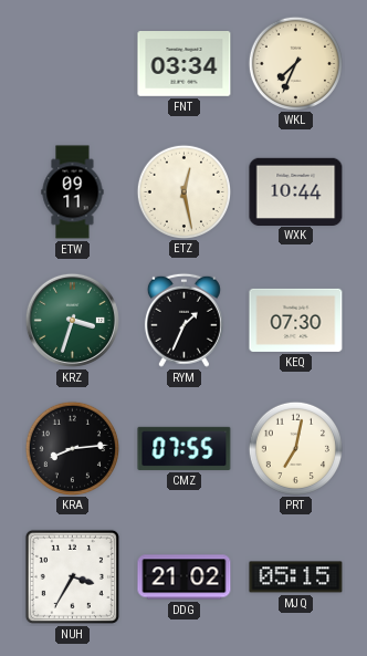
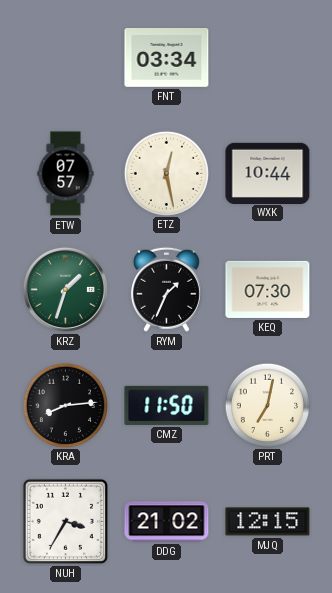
WKL: 7:34 -> none
ETW: 09:11 -> 07:57
KRZ: 3:33 -> 1:33
CMZ: 07:55 -> 11:50
MJQ: 05:15 -> 12:15
